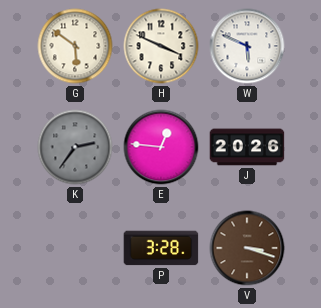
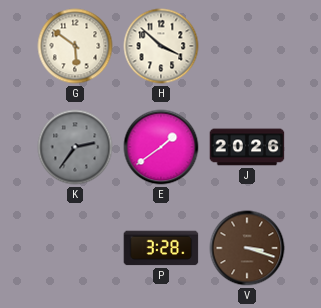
H: 3:49 -> 3:52
W: 5:49 -> none
E: 12:46 -> 1:39
